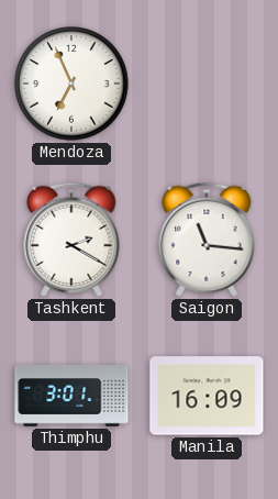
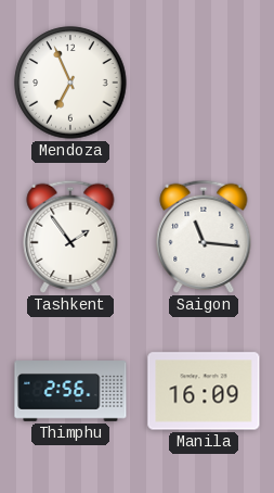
Tashkent: 2:20 -> 1:54
Thimphu: 3:01 -> 2:56
